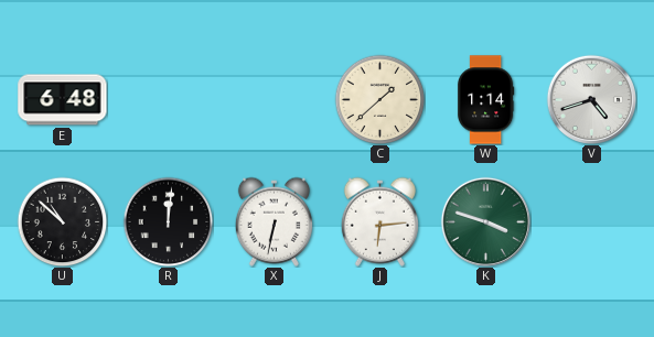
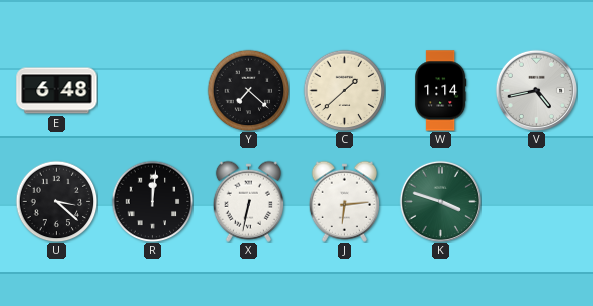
Y: none -> 7:22
V: 4:42 -> 4:43
U: 10:52 -> 3:22
